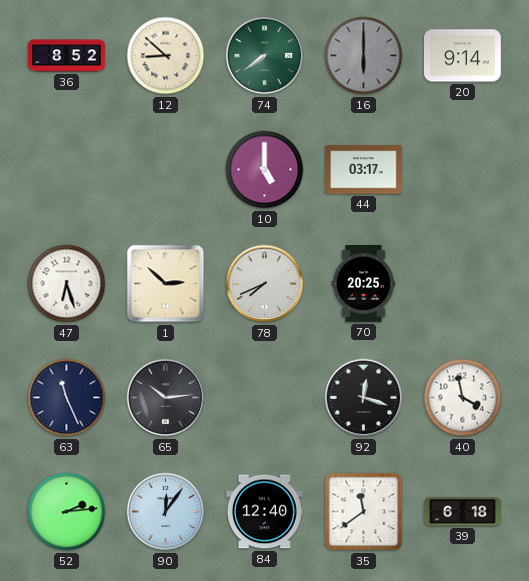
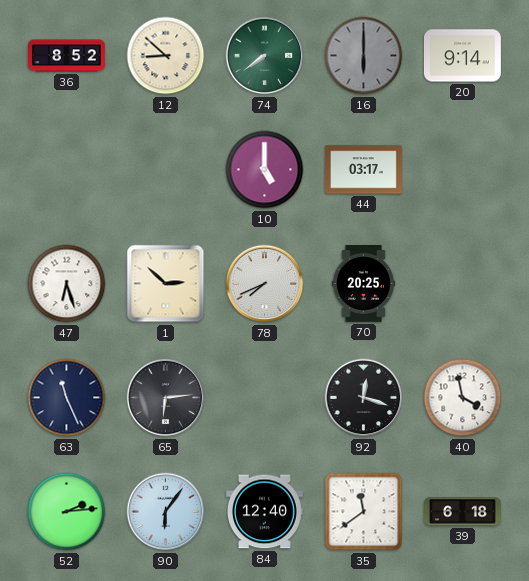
65: 10:14 -> 6:14
90: 12:06 -> 6:06
